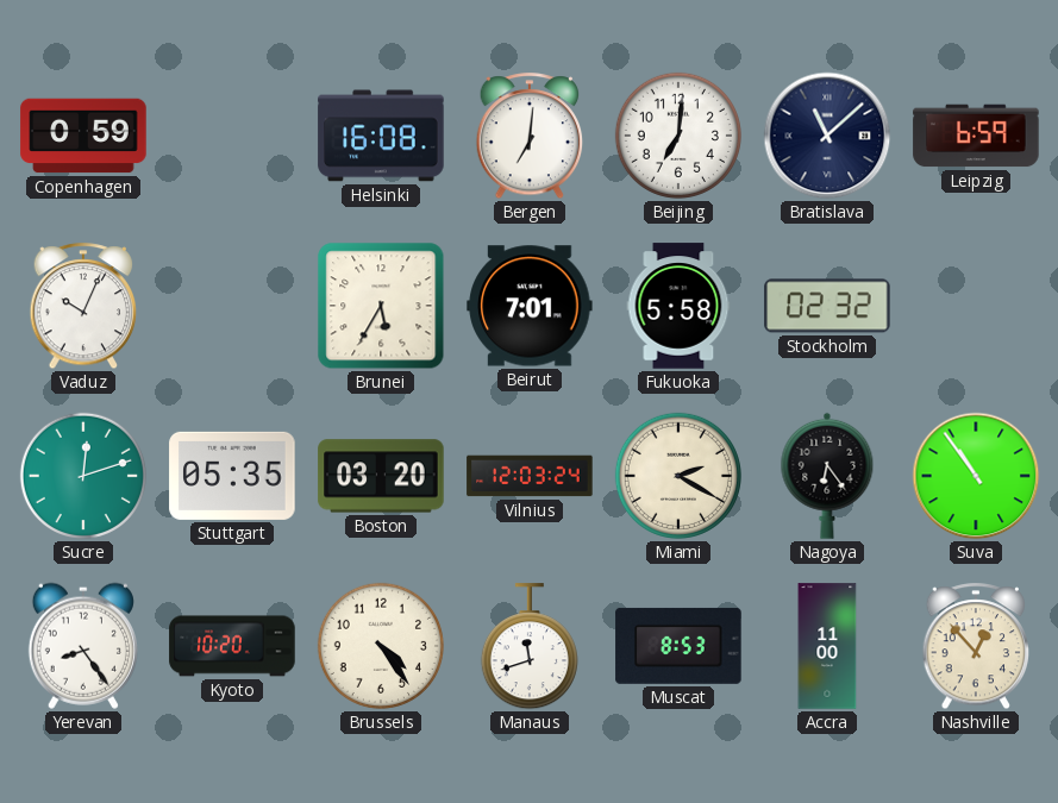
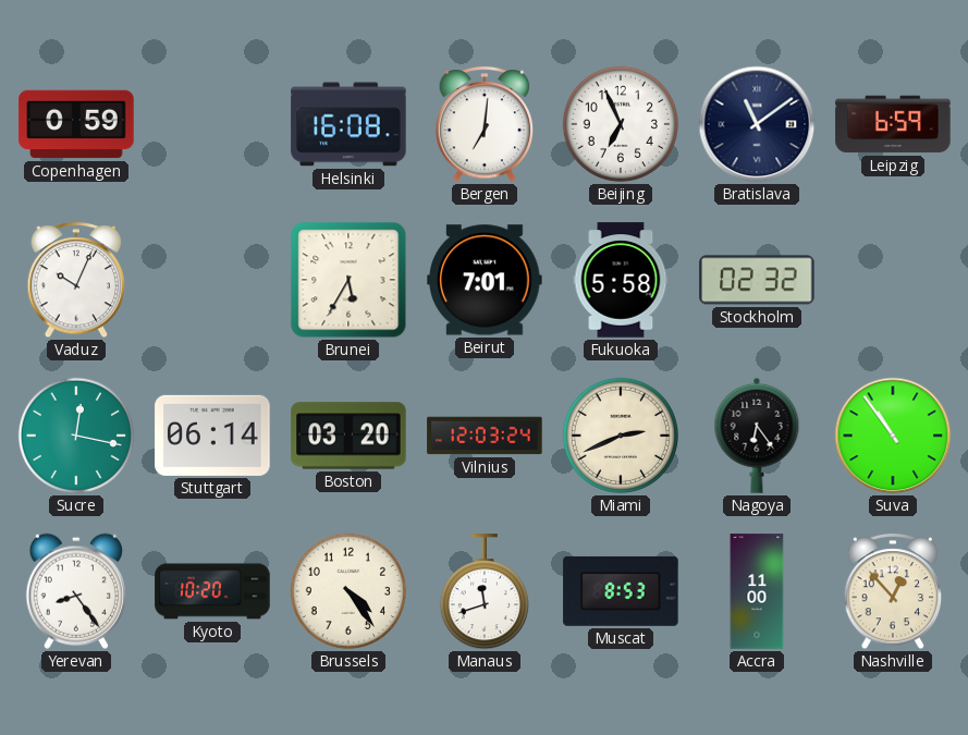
Beijing: 7:01 -> 6:56
Bratislava: 11:08 -> 11:09
Sucre: 12:12 -> 12:17
Stuttgart: 05:35 -> 06:14
Miami: 2:20 -> 2:41
